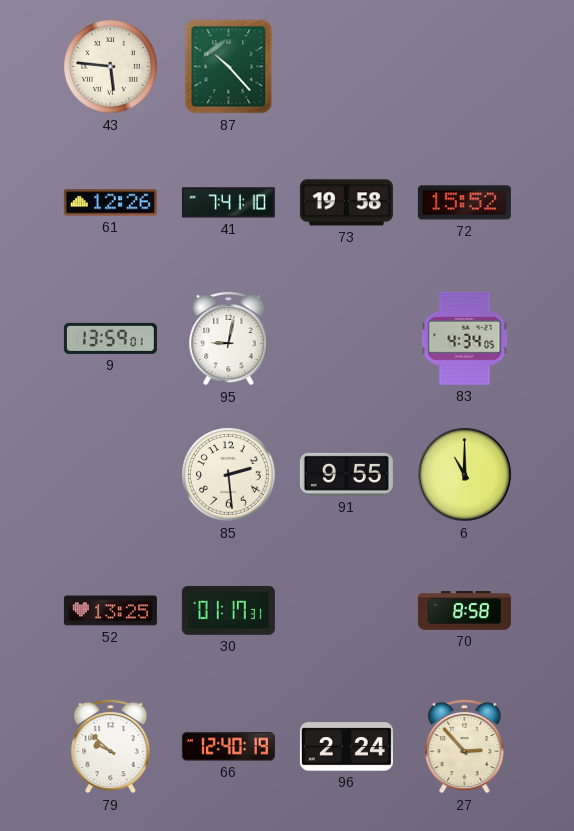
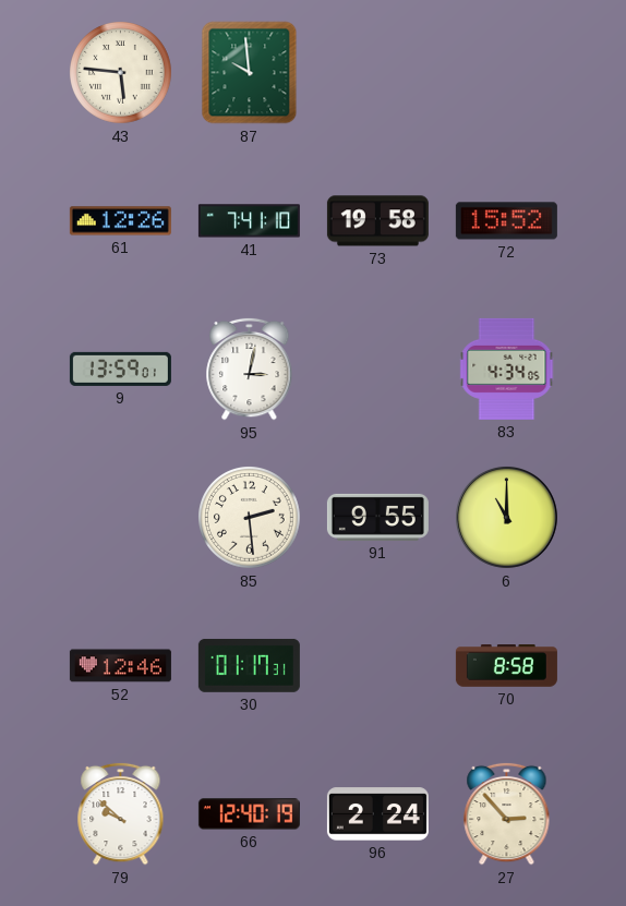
87: 10:23 -> 9:59
95: 9:02 -> 3:02
52: 13:25 -> 12:46
